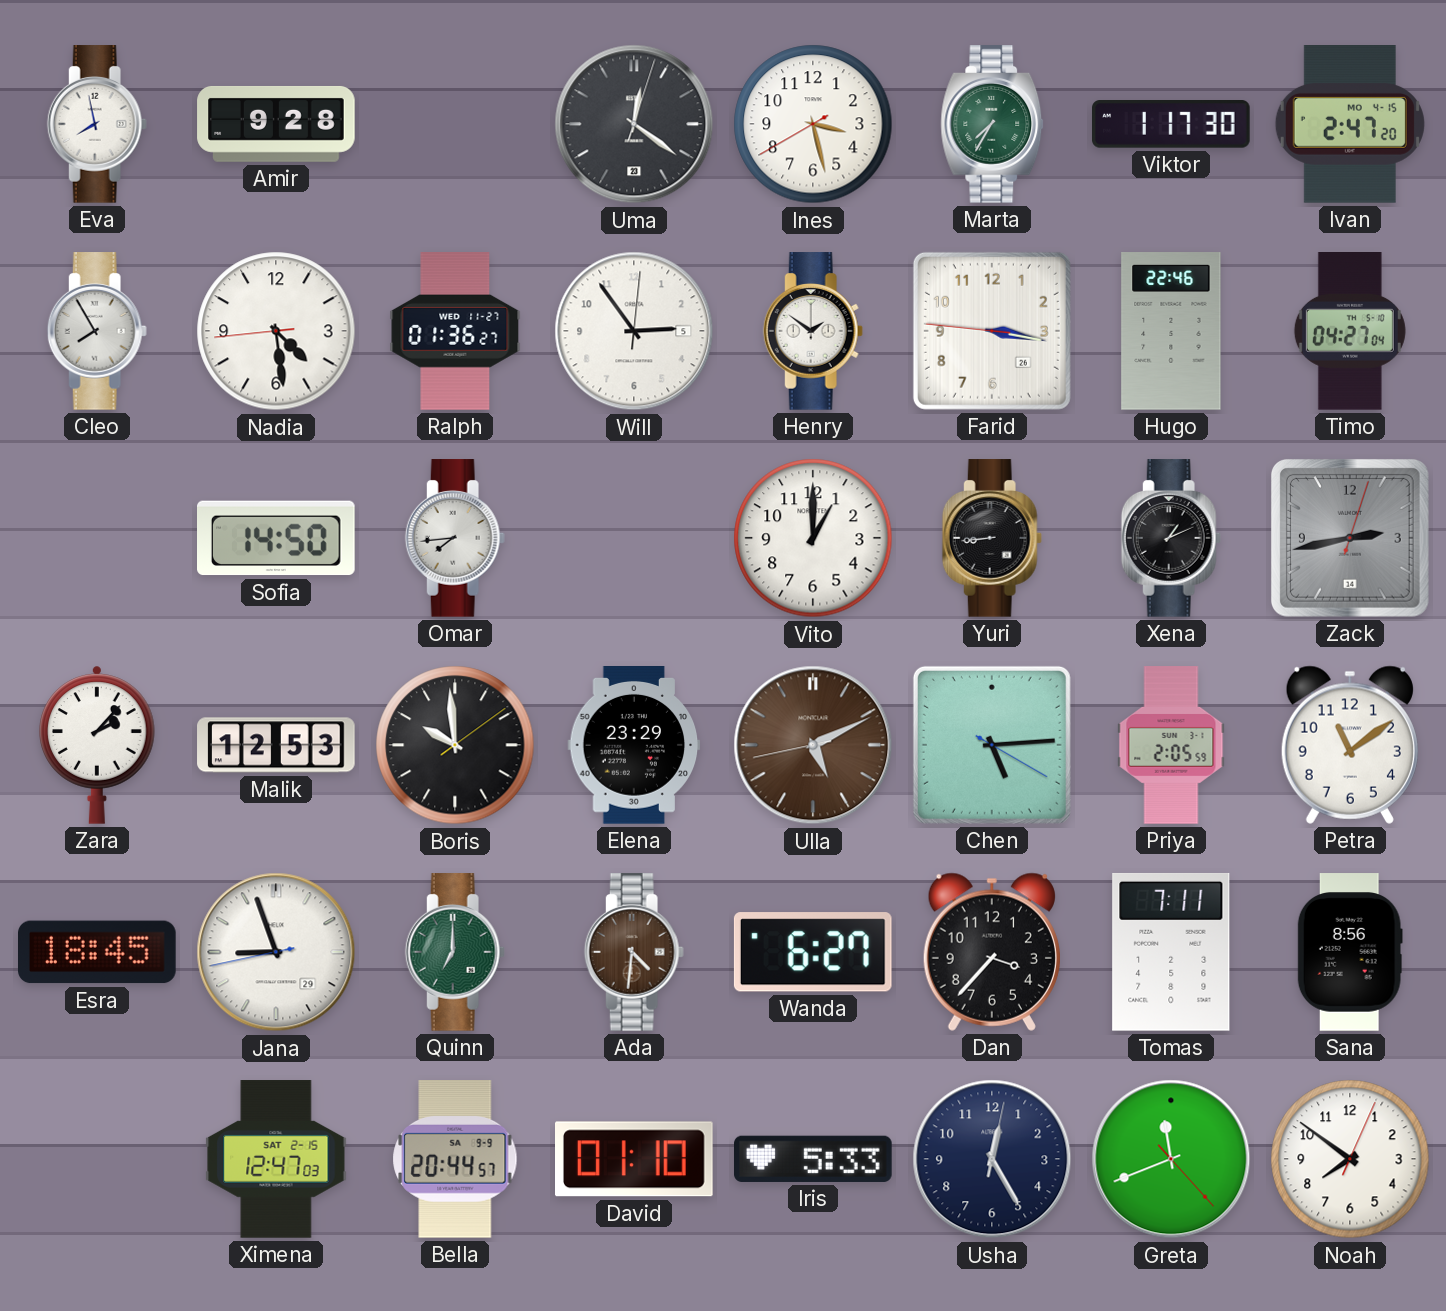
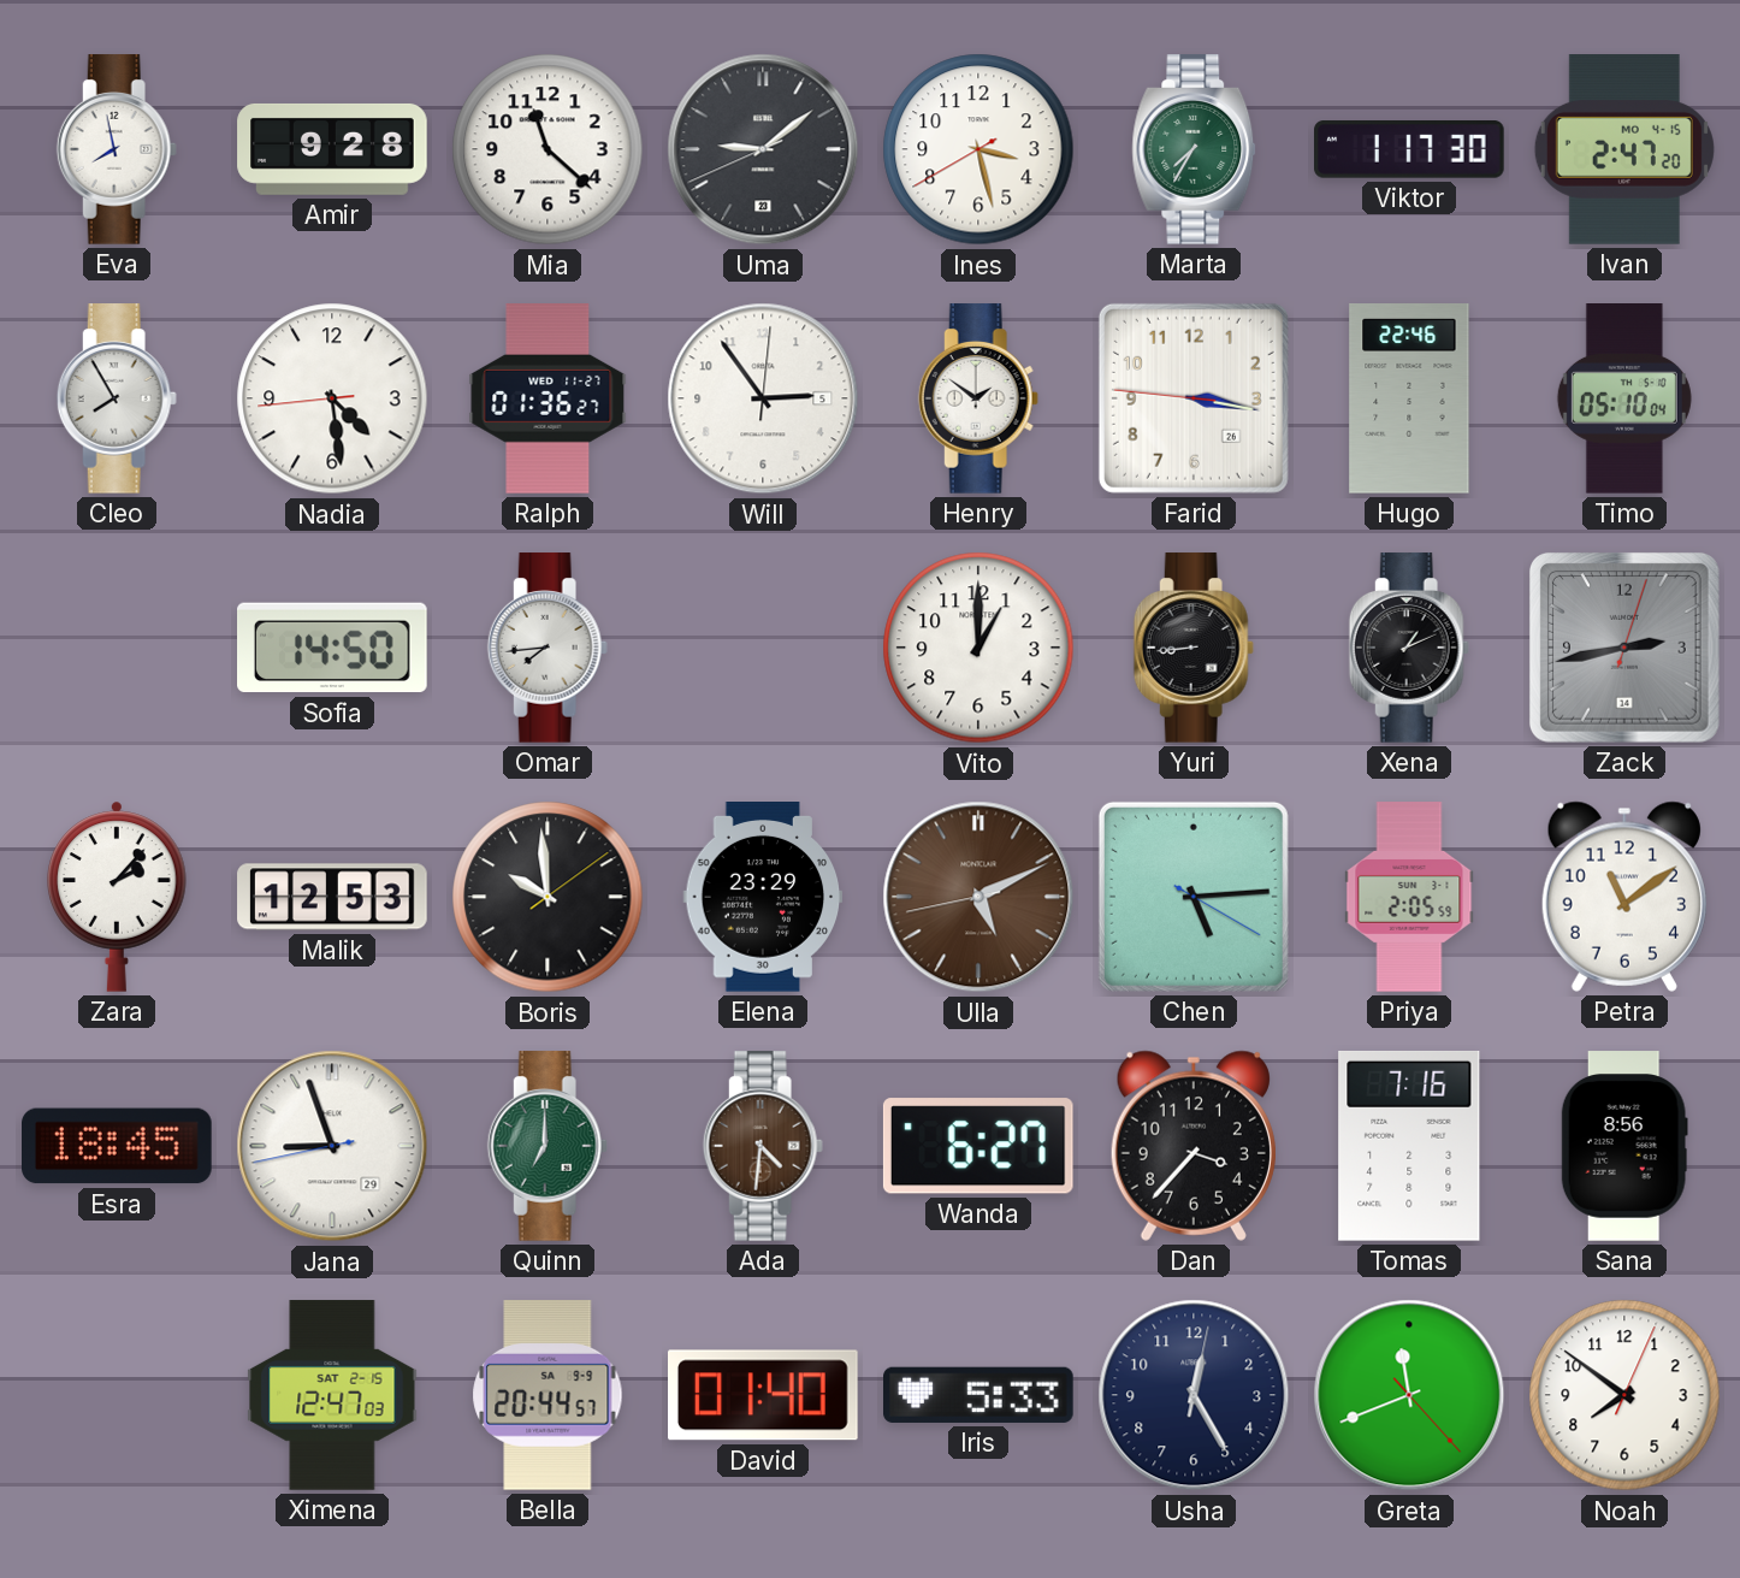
Mia: none -> 11:22
Uma: 12:21 -> 9:08
Timo: 04:27 -> 05:10
Tomas: 7:11 -> 7:16
David: 01:10 -> 01:40
